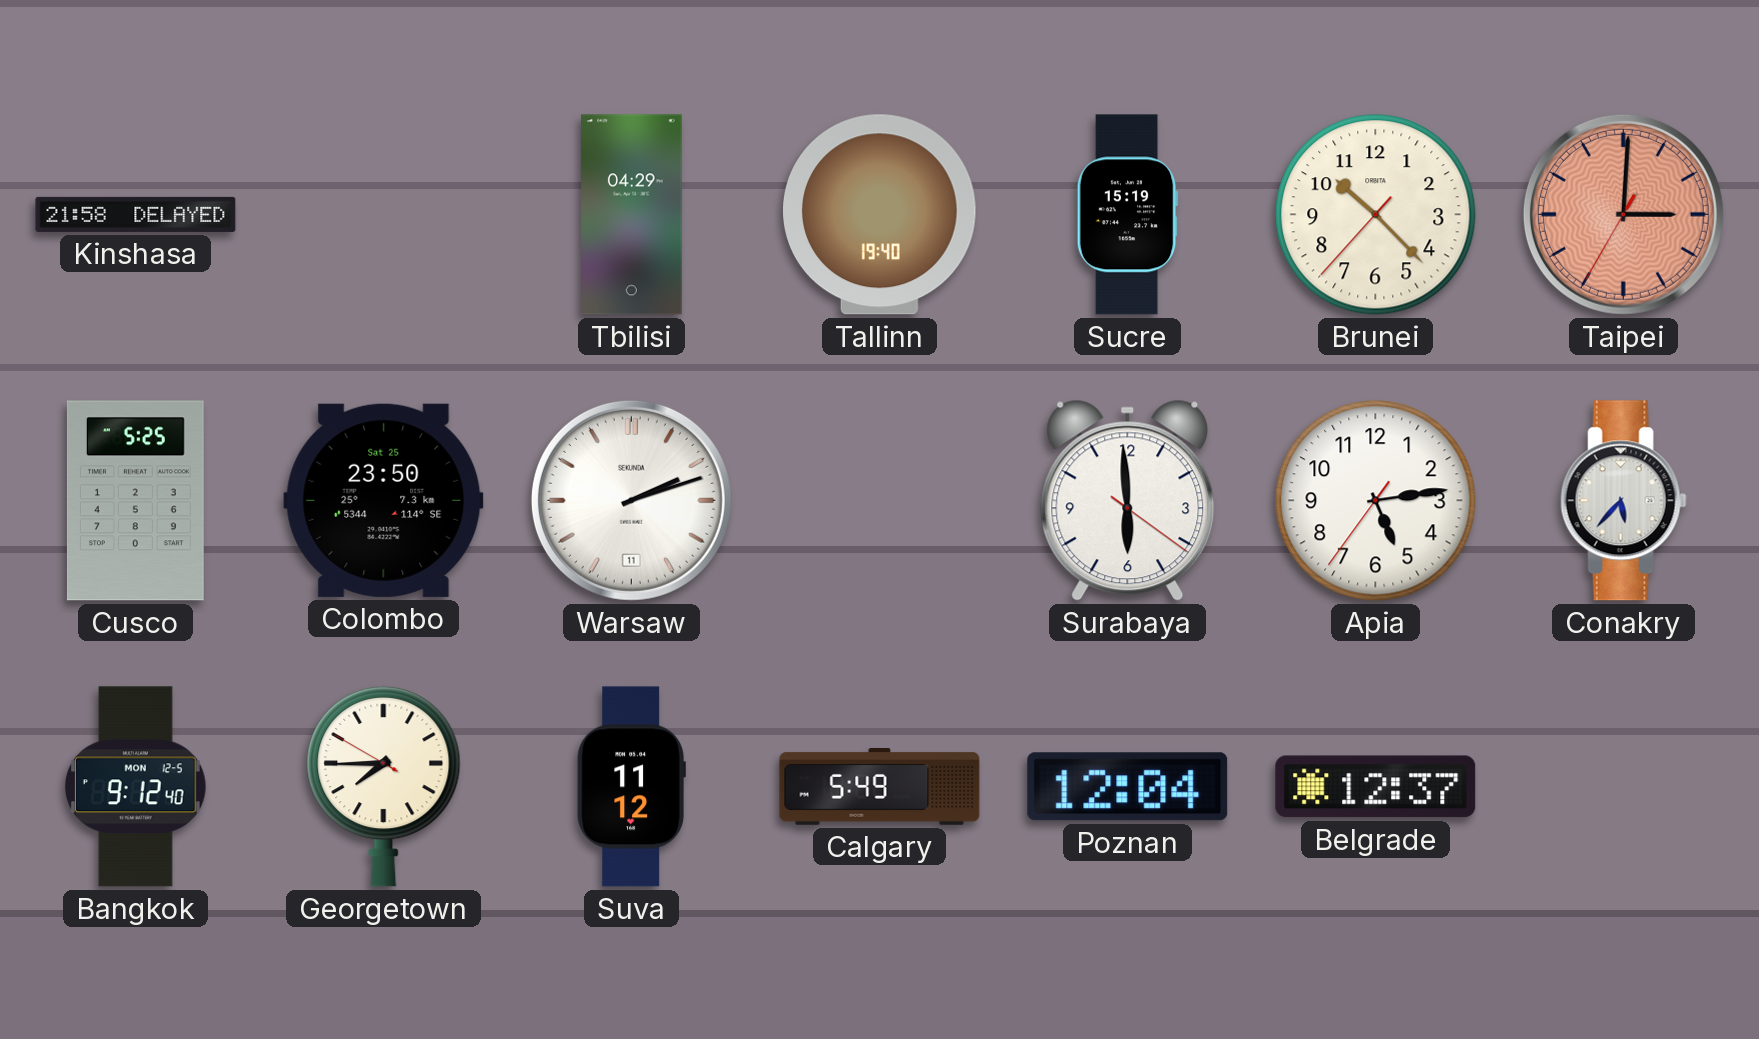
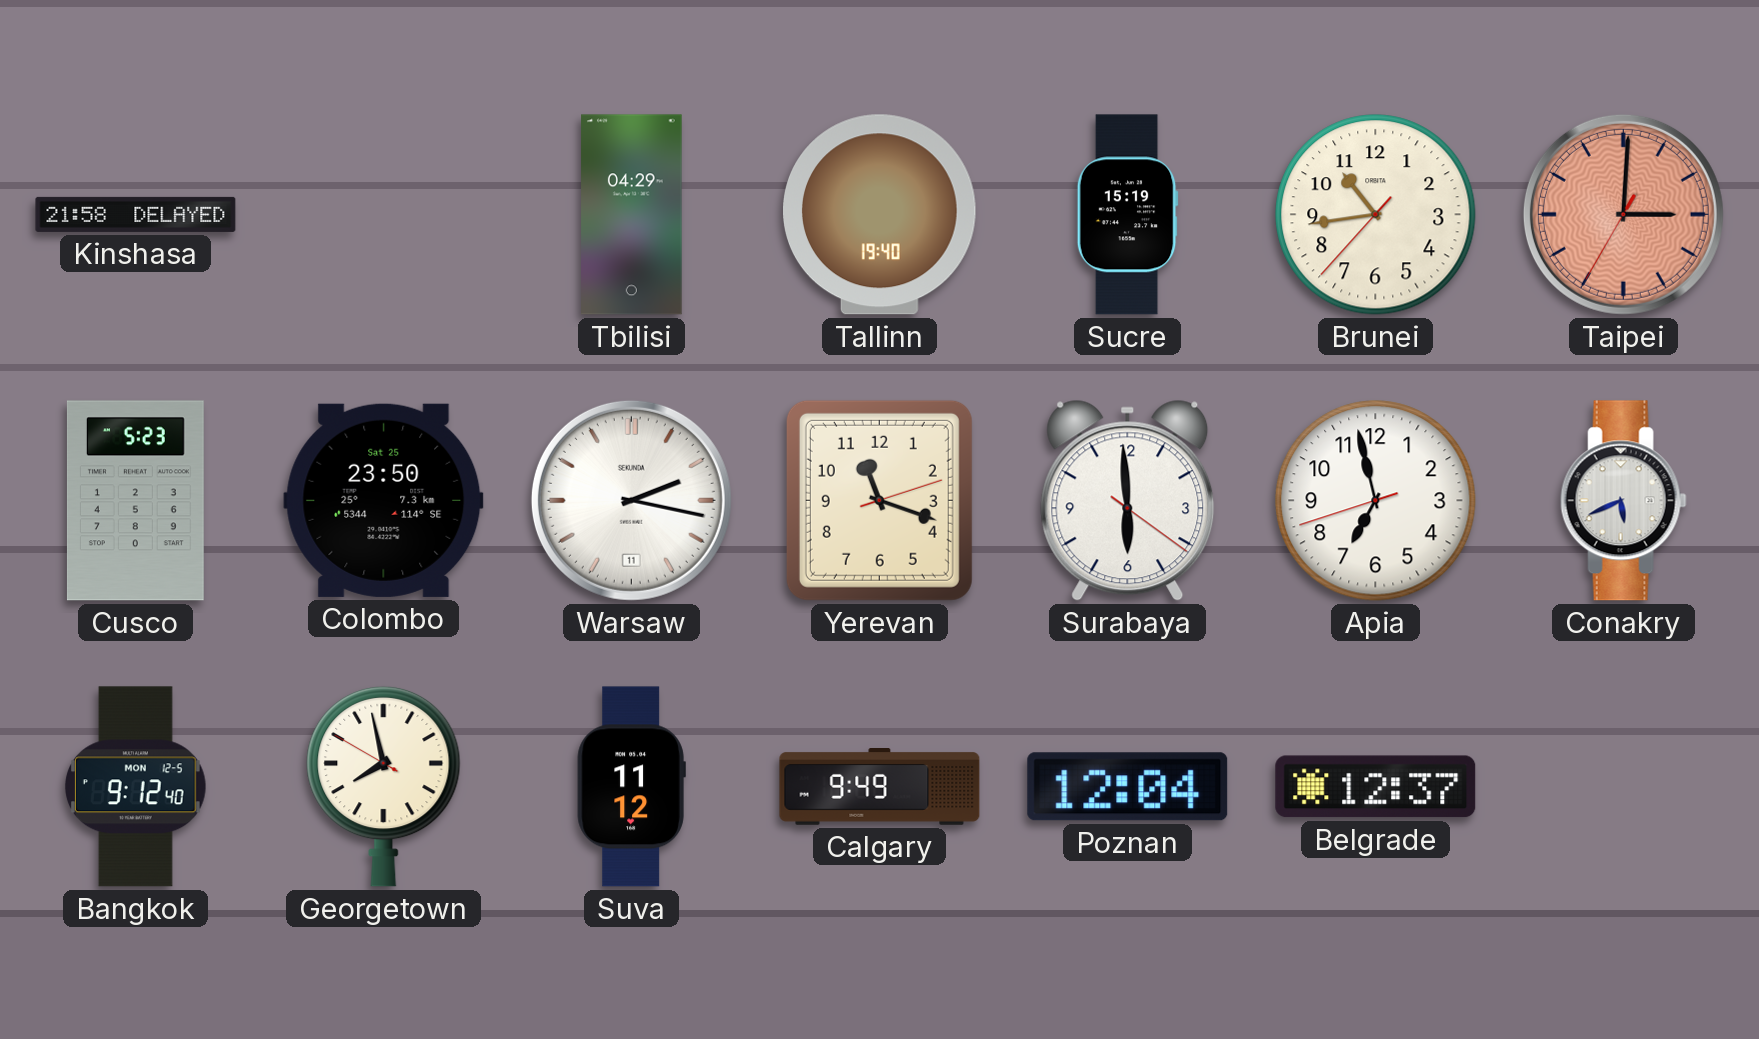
Brunei: 10:22 -> 10:43
Cusco: 5:25 -> 5:23
Warsaw: 2:12 -> 2:17
Yerevan: none -> 11:18
Apia: 5:13 -> 6:57
Conakry: 5:37 -> 5:41
Georgetown: 7:44 -> 7:57
Calgary: 5:49 -> 9:49
